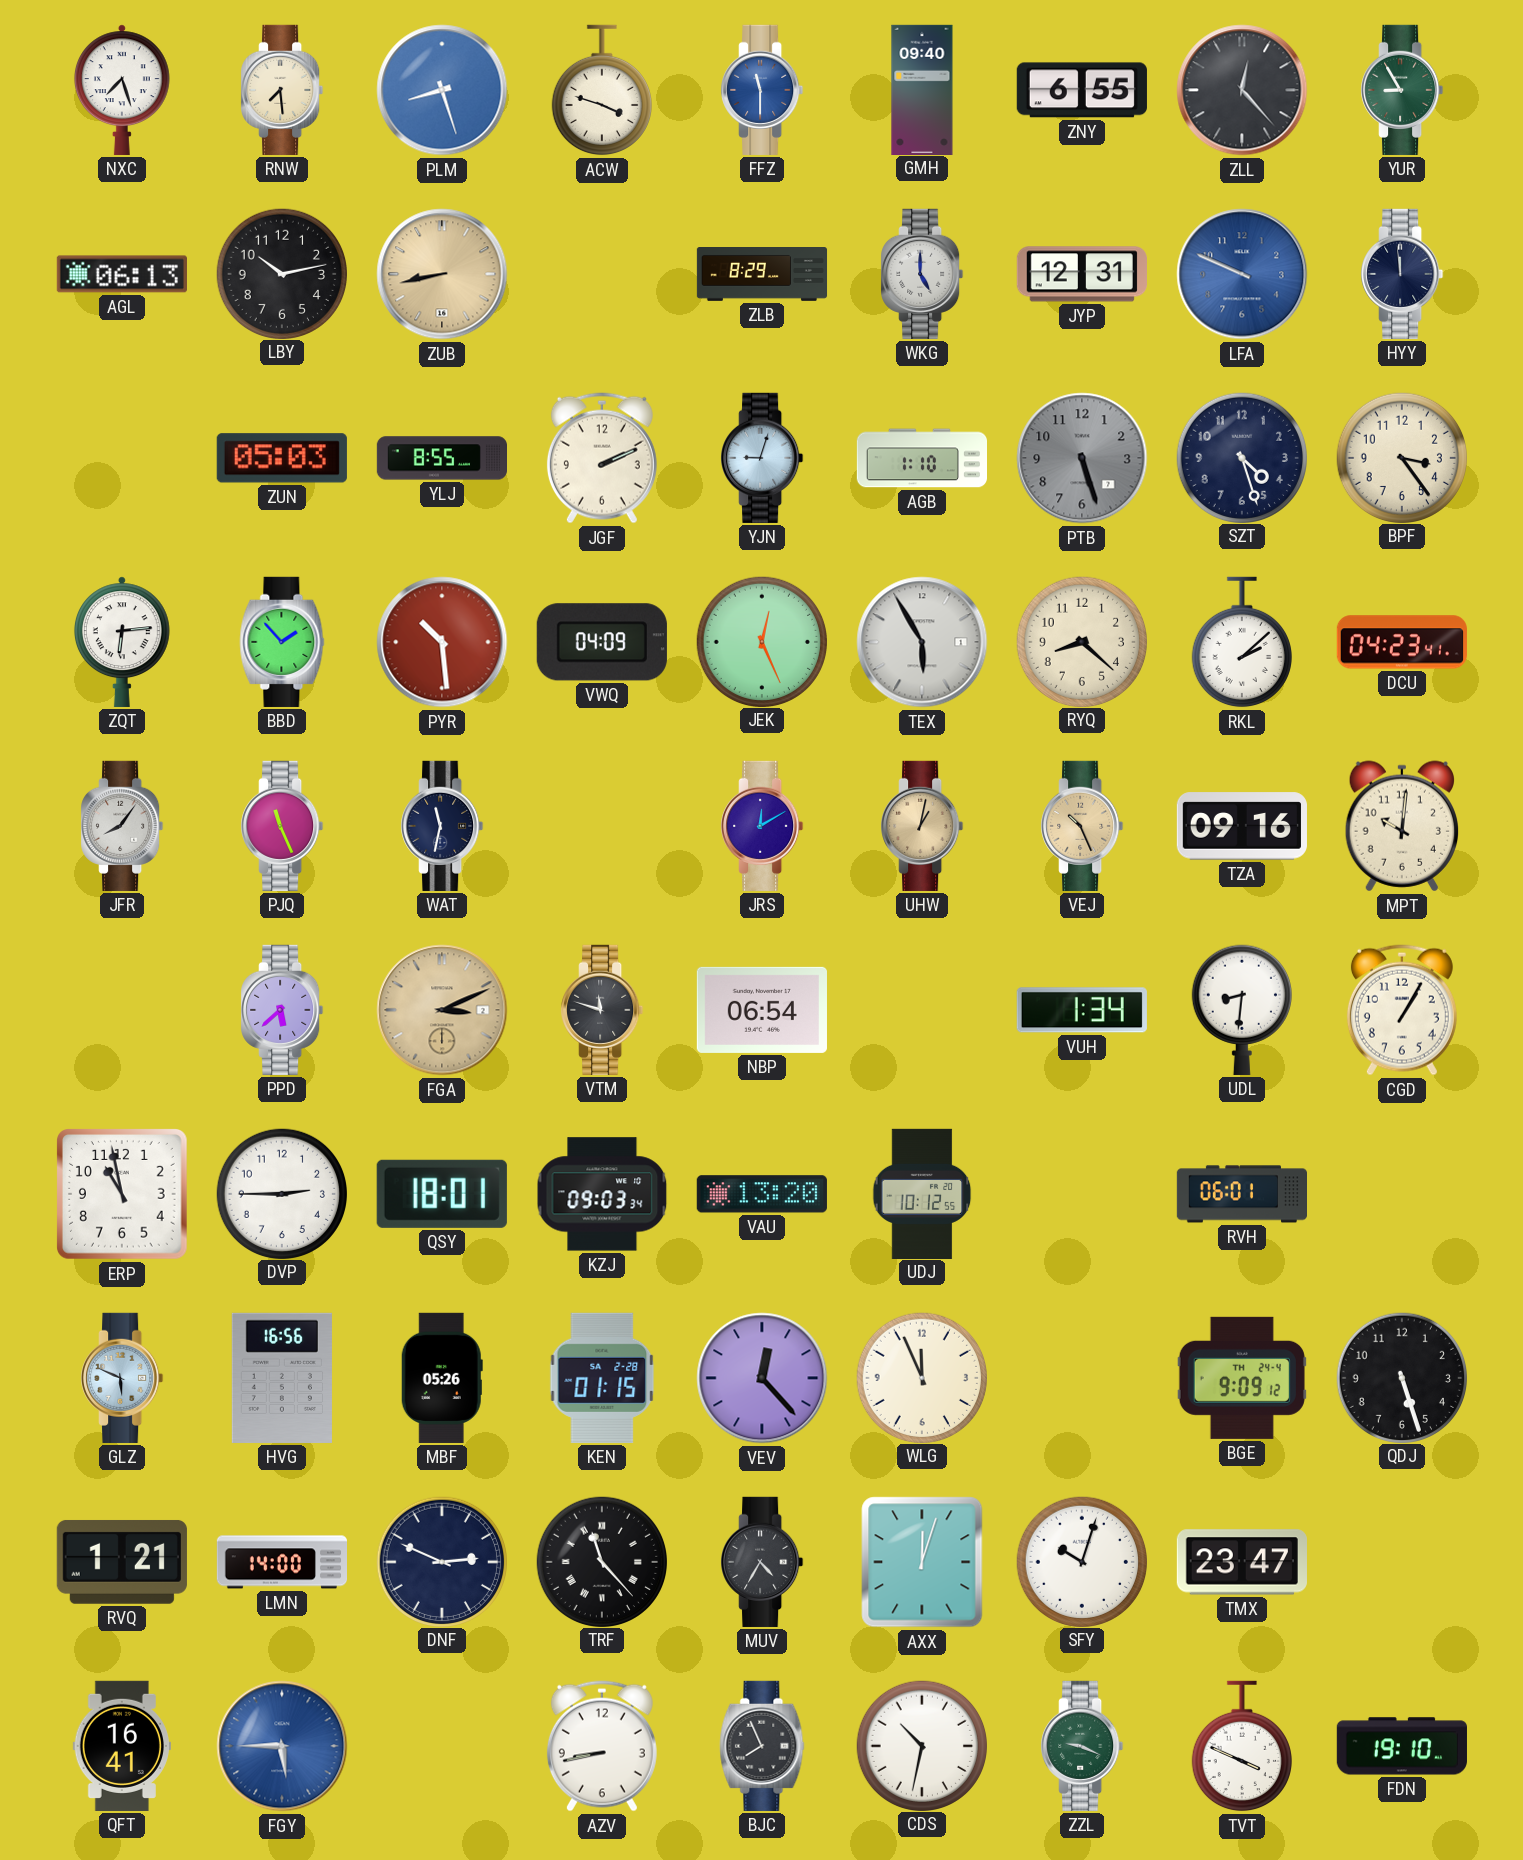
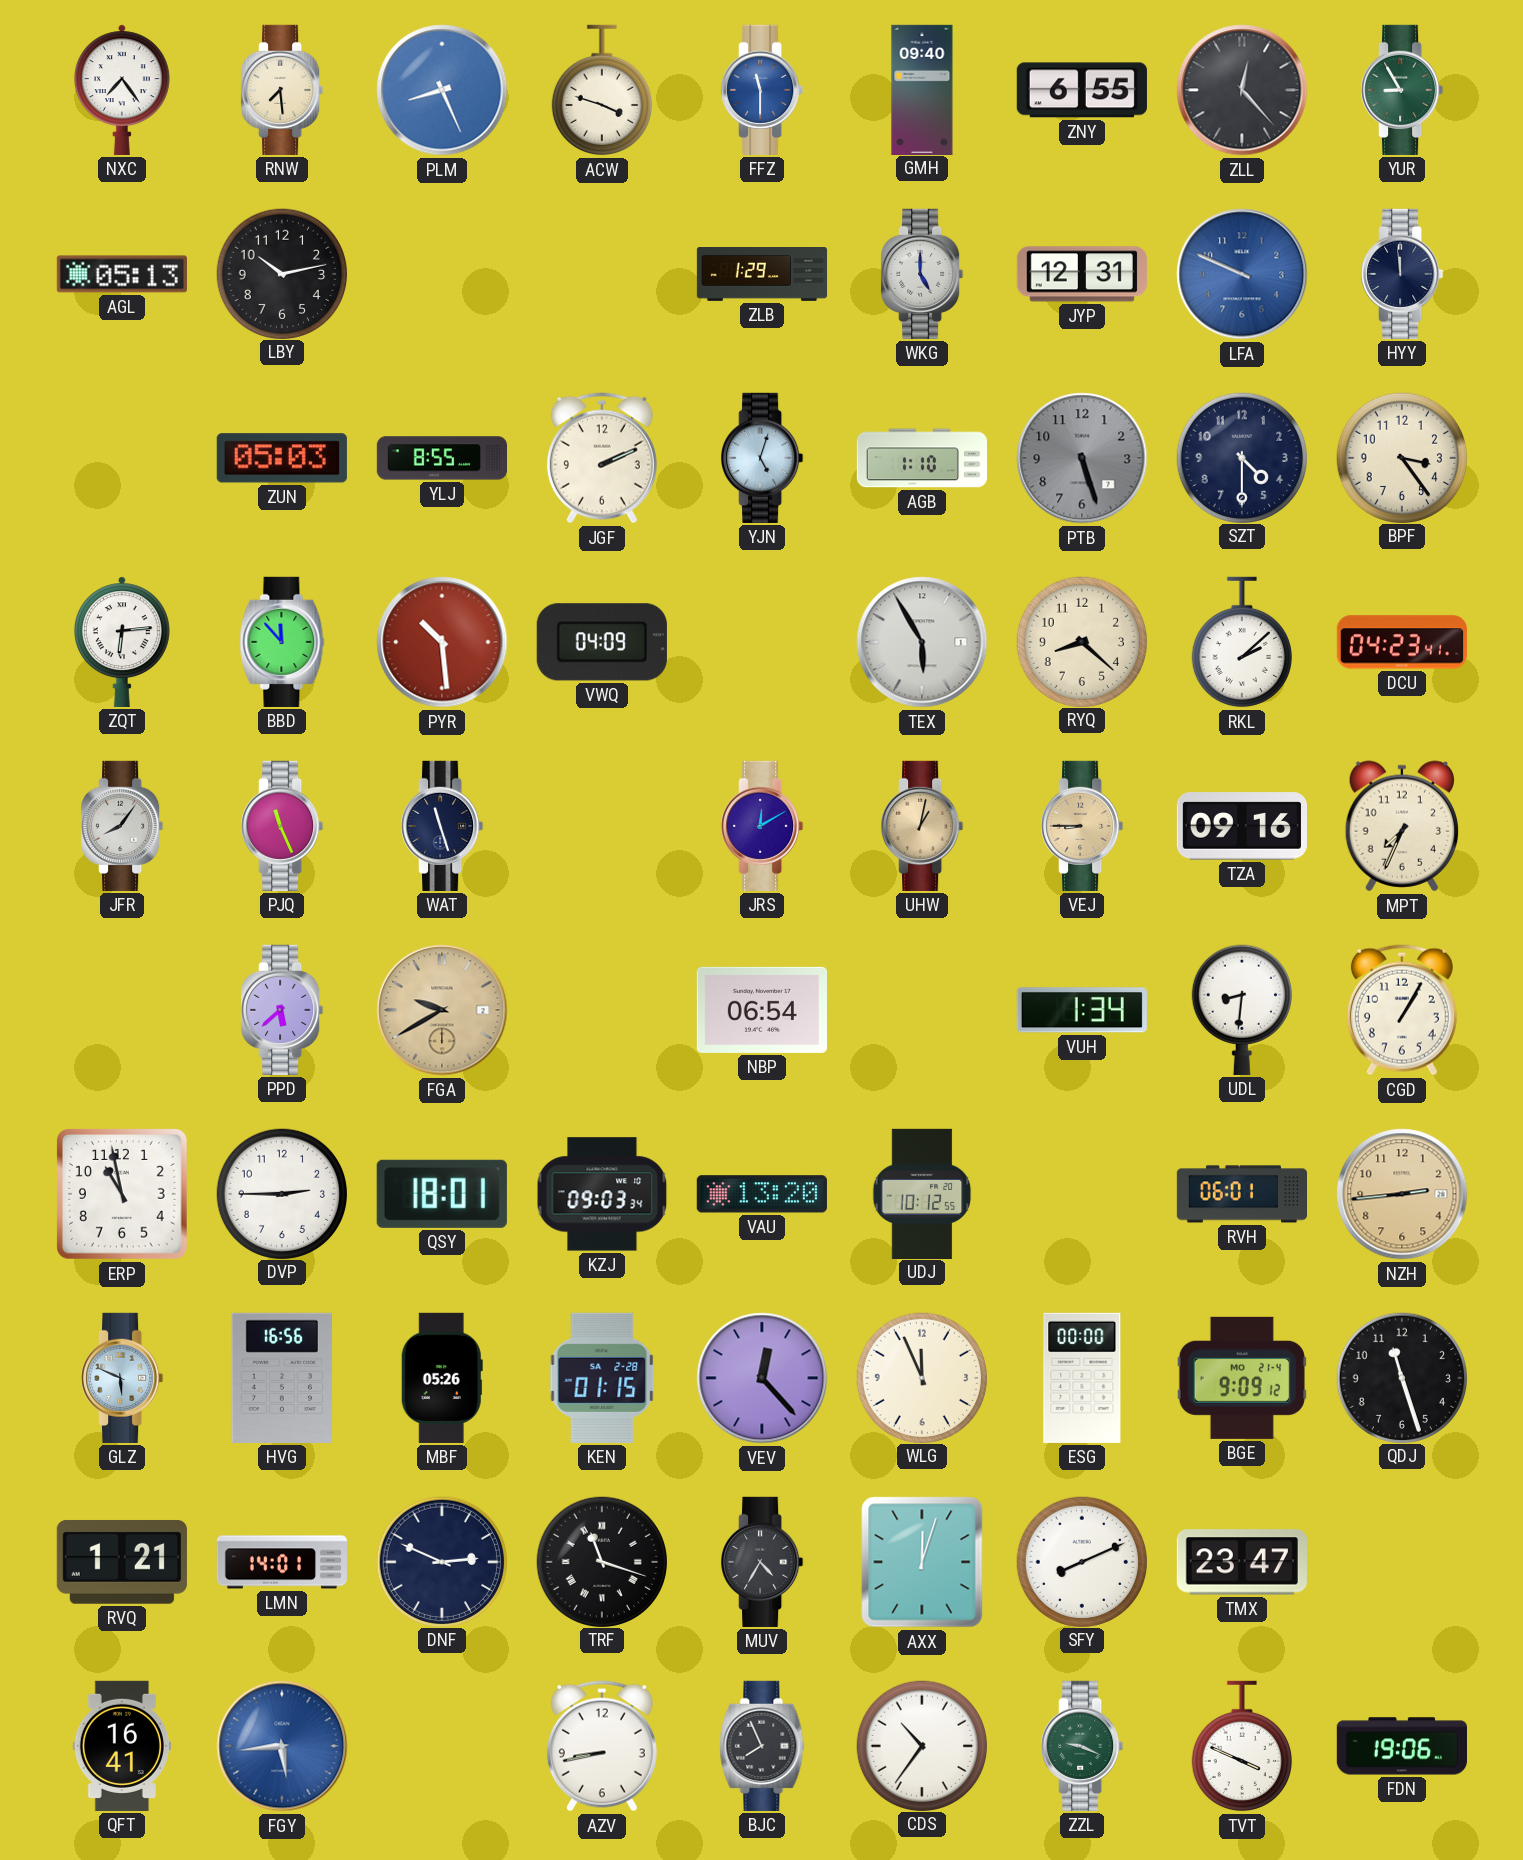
NXC: 7:27 -> 7:24
PLM: 8:27 -> 8:26
AGL: 06:13 -> 05:13
ZUB: 8:43 -> none
ZLB: 8:29 -> 1:29
YJN: 9:03 -> 5:03
SZT: 4:27 -> 4:30
BBD: 1:53 -> 11:53
JEK: 12:26 -> none
WAT: 11:32 -> 11:27
VEJ: 10:26 -> 8:45
MPT: 10:01 -> 7:34
FGA: 3:11 -> 9:40
VTM: 11:48 -> none
NZH: none -> 2:44
ESG: none -> 00:00
BGE date: TH 24-4 -> MO 21-4
QDJ: 5:27 -> 11:27
LMN: 14:00 -> 14:01
TRF: 11:23 -> 11:18
SFY: 10:03 -> 8:11
FGY: 5:45 -> 5:44
CDS: 10:32 -> 10:36
FDN: 19:10 -> 19:06
